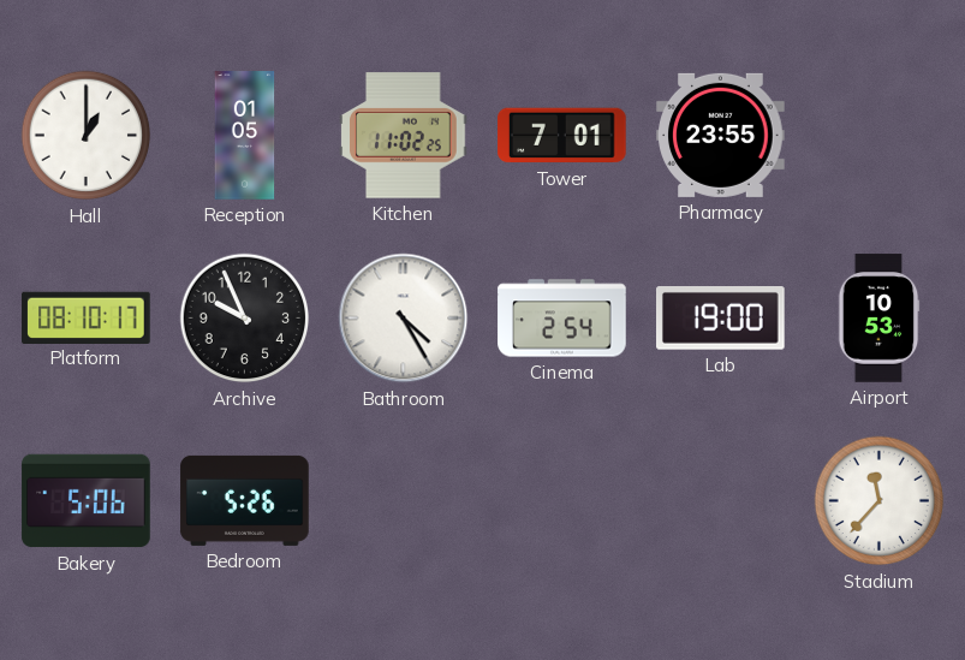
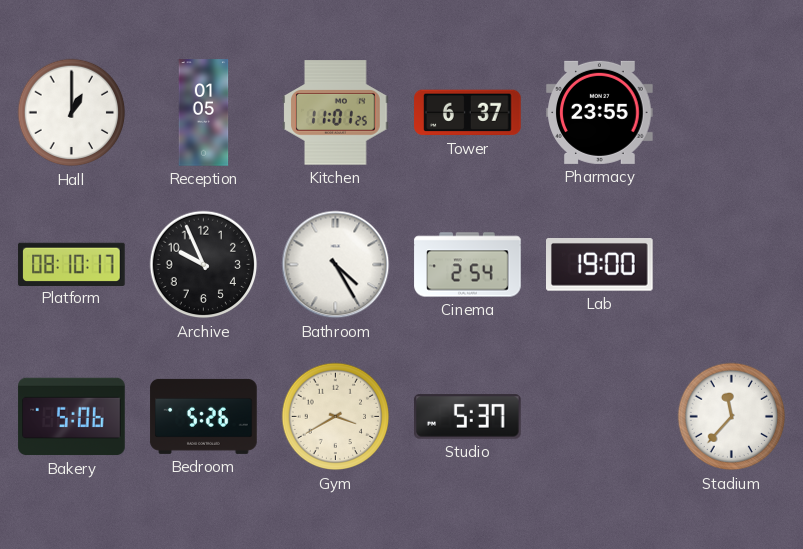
Kitchen: 11:02 -> 11:01
Tower: 7:01 -> 6:37
Airport: 10:53 -> none
Gym: none -> 3:40
Studio: none -> 5:37
